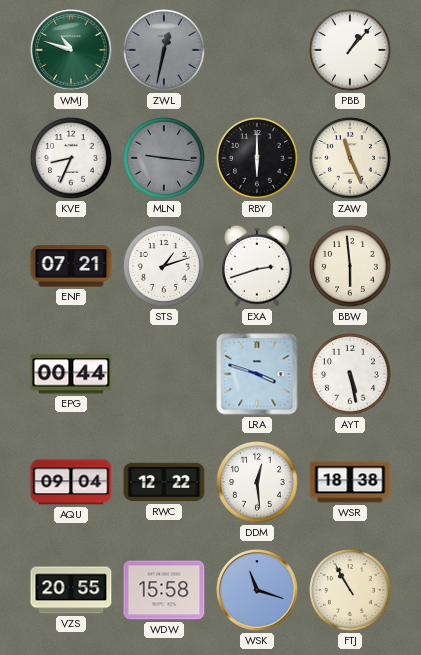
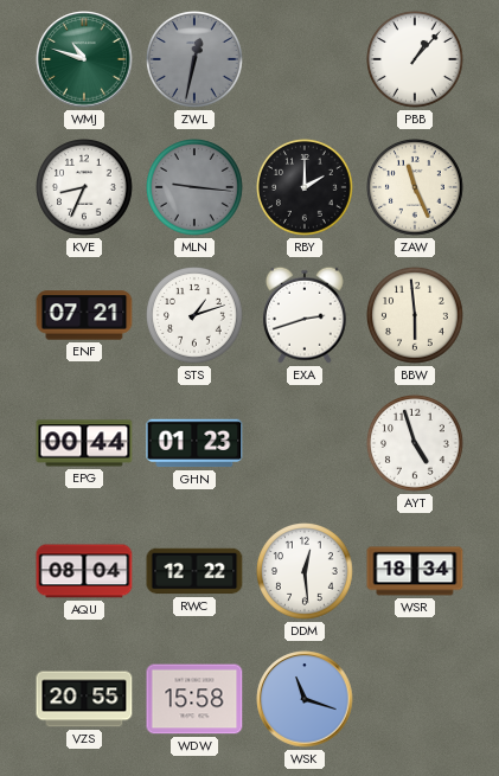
RBY: 6:00 -> 2:00
GHN: none -> 01:23
LRA: 3:48 -> none
AYT: 5:28 -> 4:57
AQU: 09:04 -> 08:04
WSR: 18:38 -> 18:34
FTJ: 10:55 -> none
